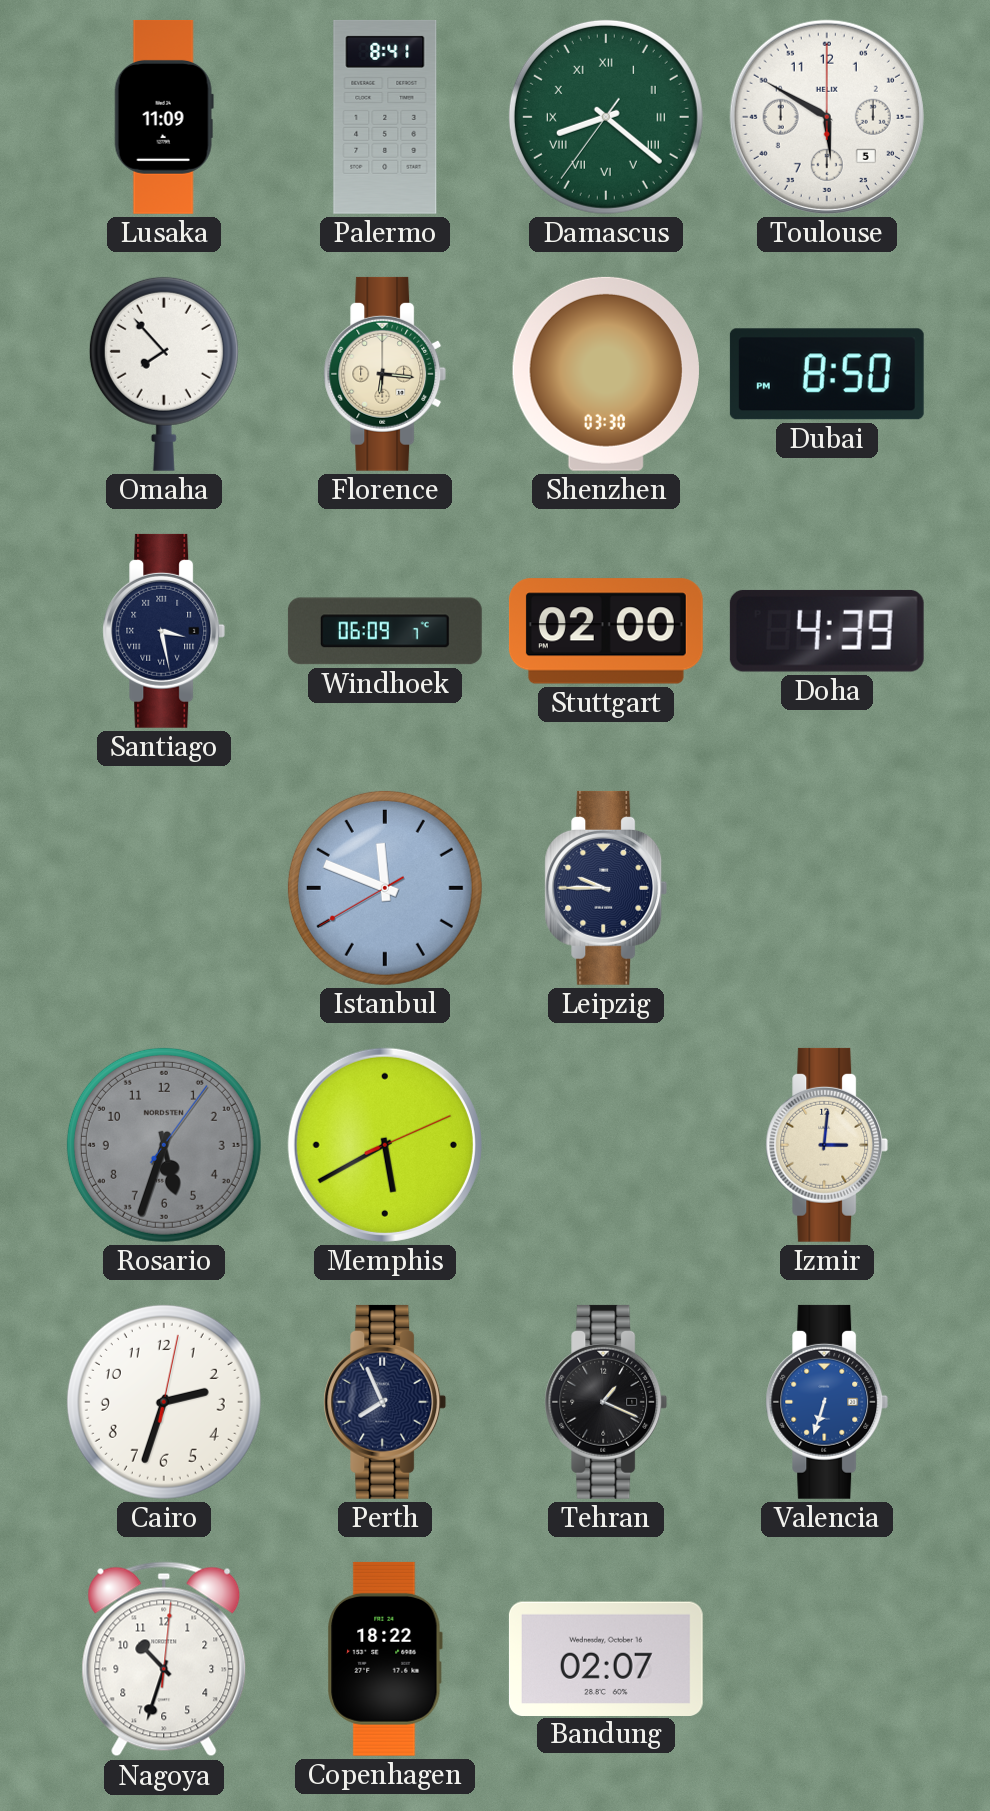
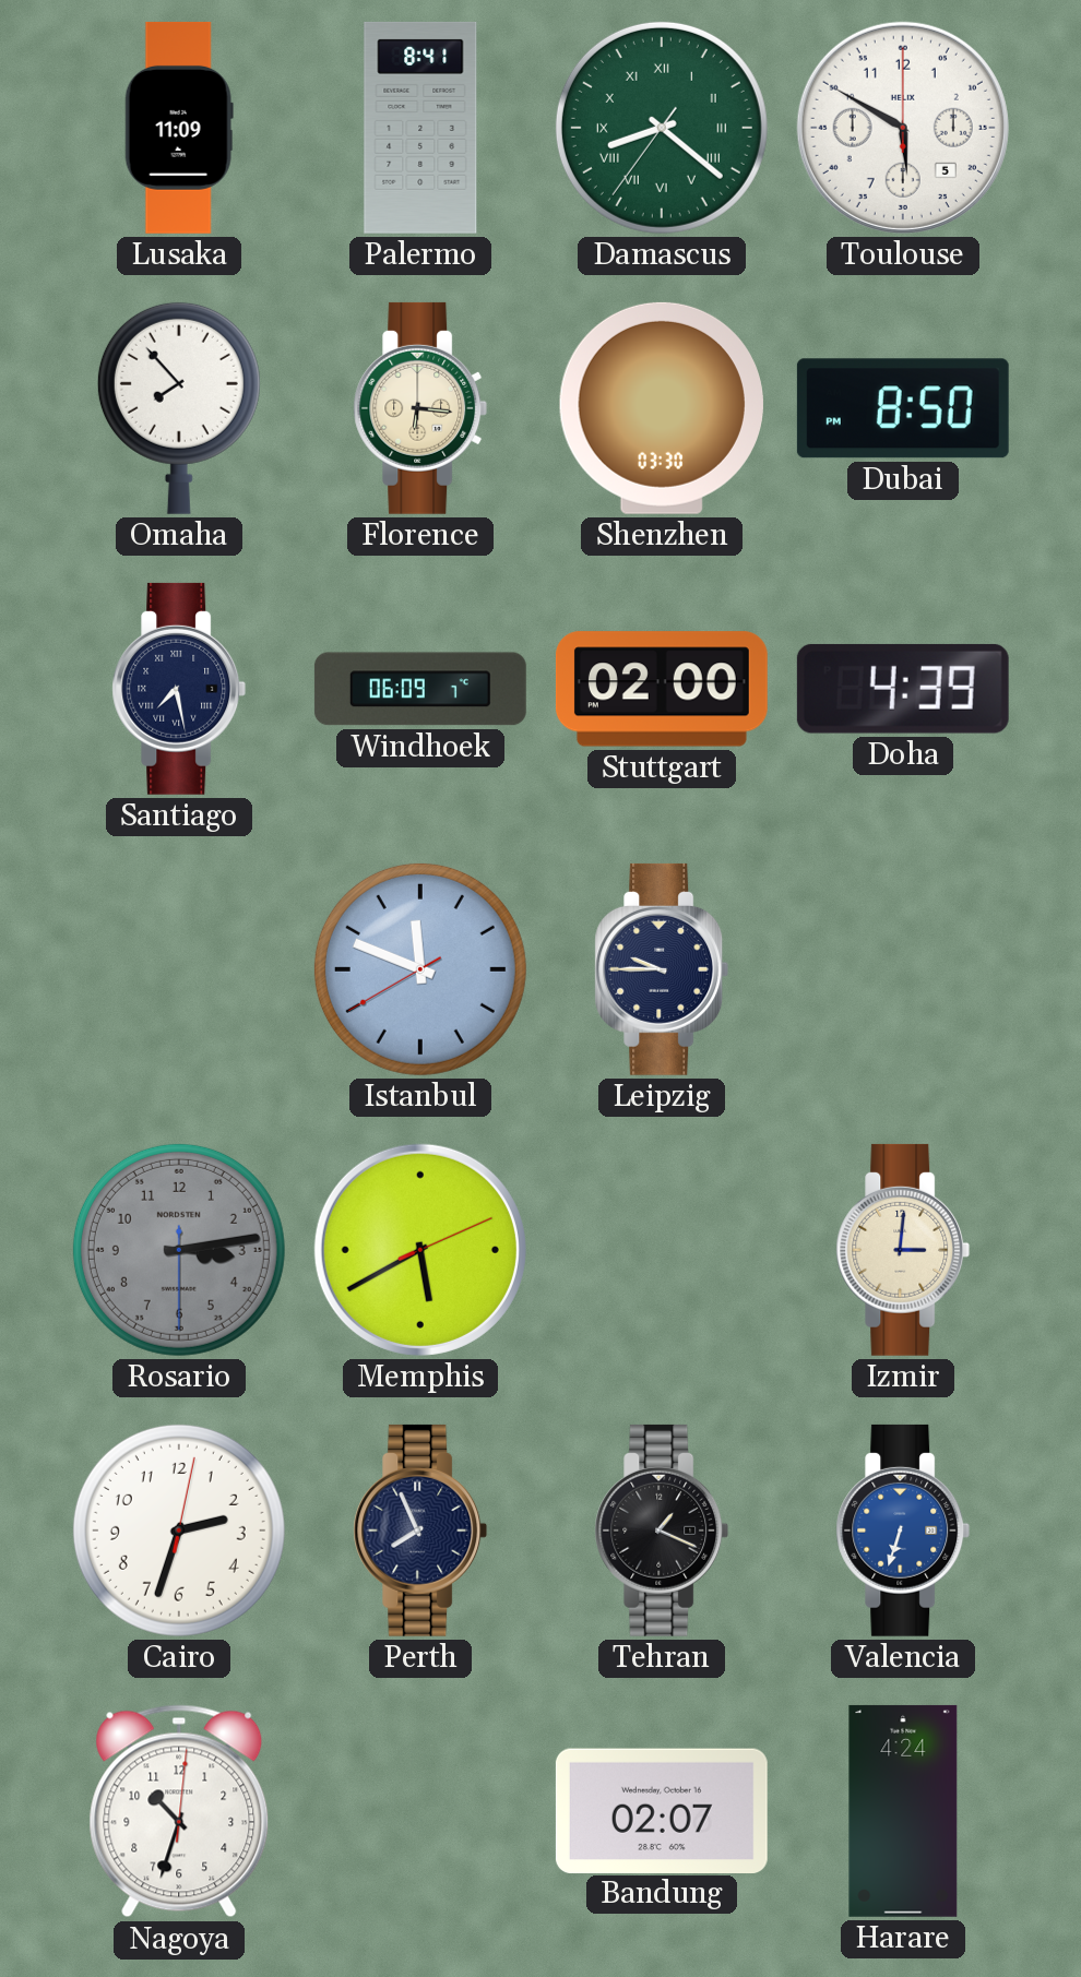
Santiago: 3:28 -> 7:28
Rosario: 5:33 -> 3:13
Copenhagen: 18:22 -> none
Harare: none -> 4:24
